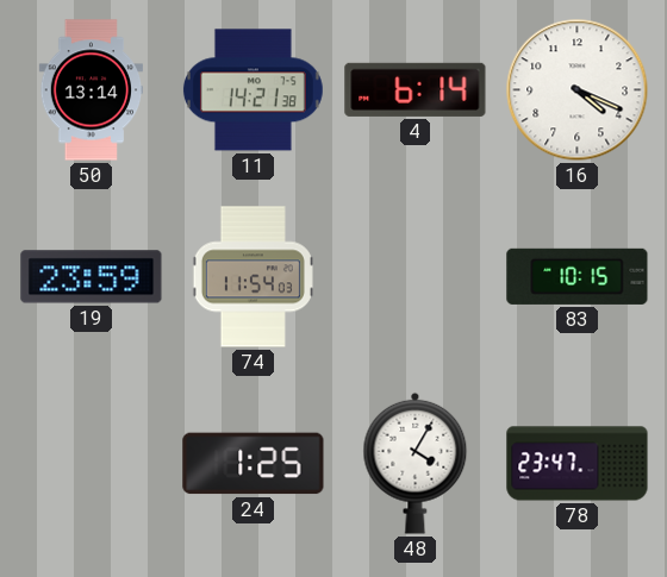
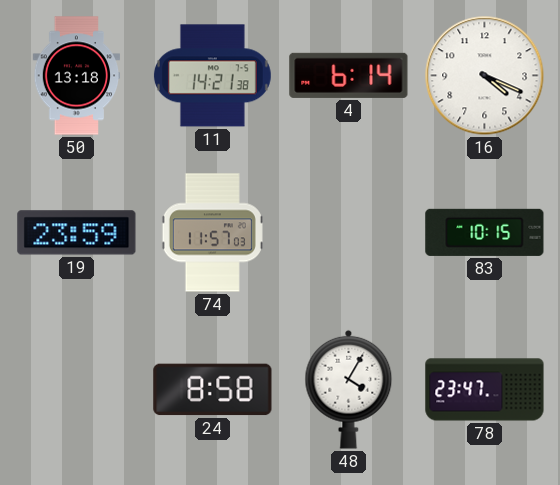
50: 13:14 -> 13:18
74: 11:54 -> 11:57
24: 1:25 -> 8:58
